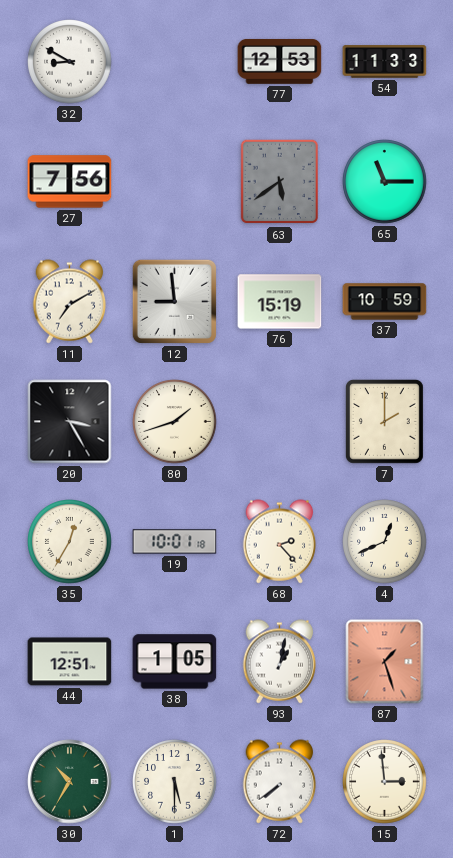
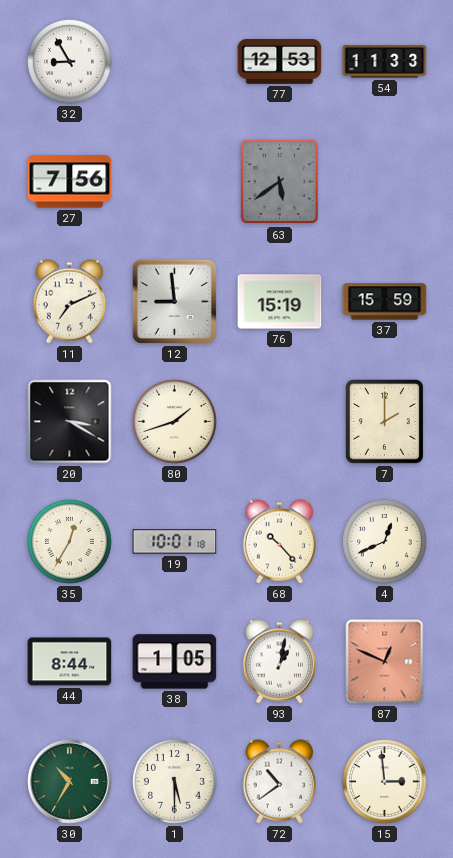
32: 8:50 -> 8:55
65: 11:15 -> none
11: 7:10 -> 7:11
37: 10:59 -> 15:59
20: 3:25 -> 3:20
68: 2:23 -> 10:23
44: 12:51 -> 8:44
87: 1:27 -> 12:49
72: 7:39 -> 10:39
